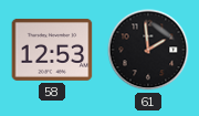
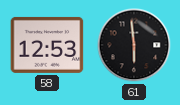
61: 1:59 -> 5:59
